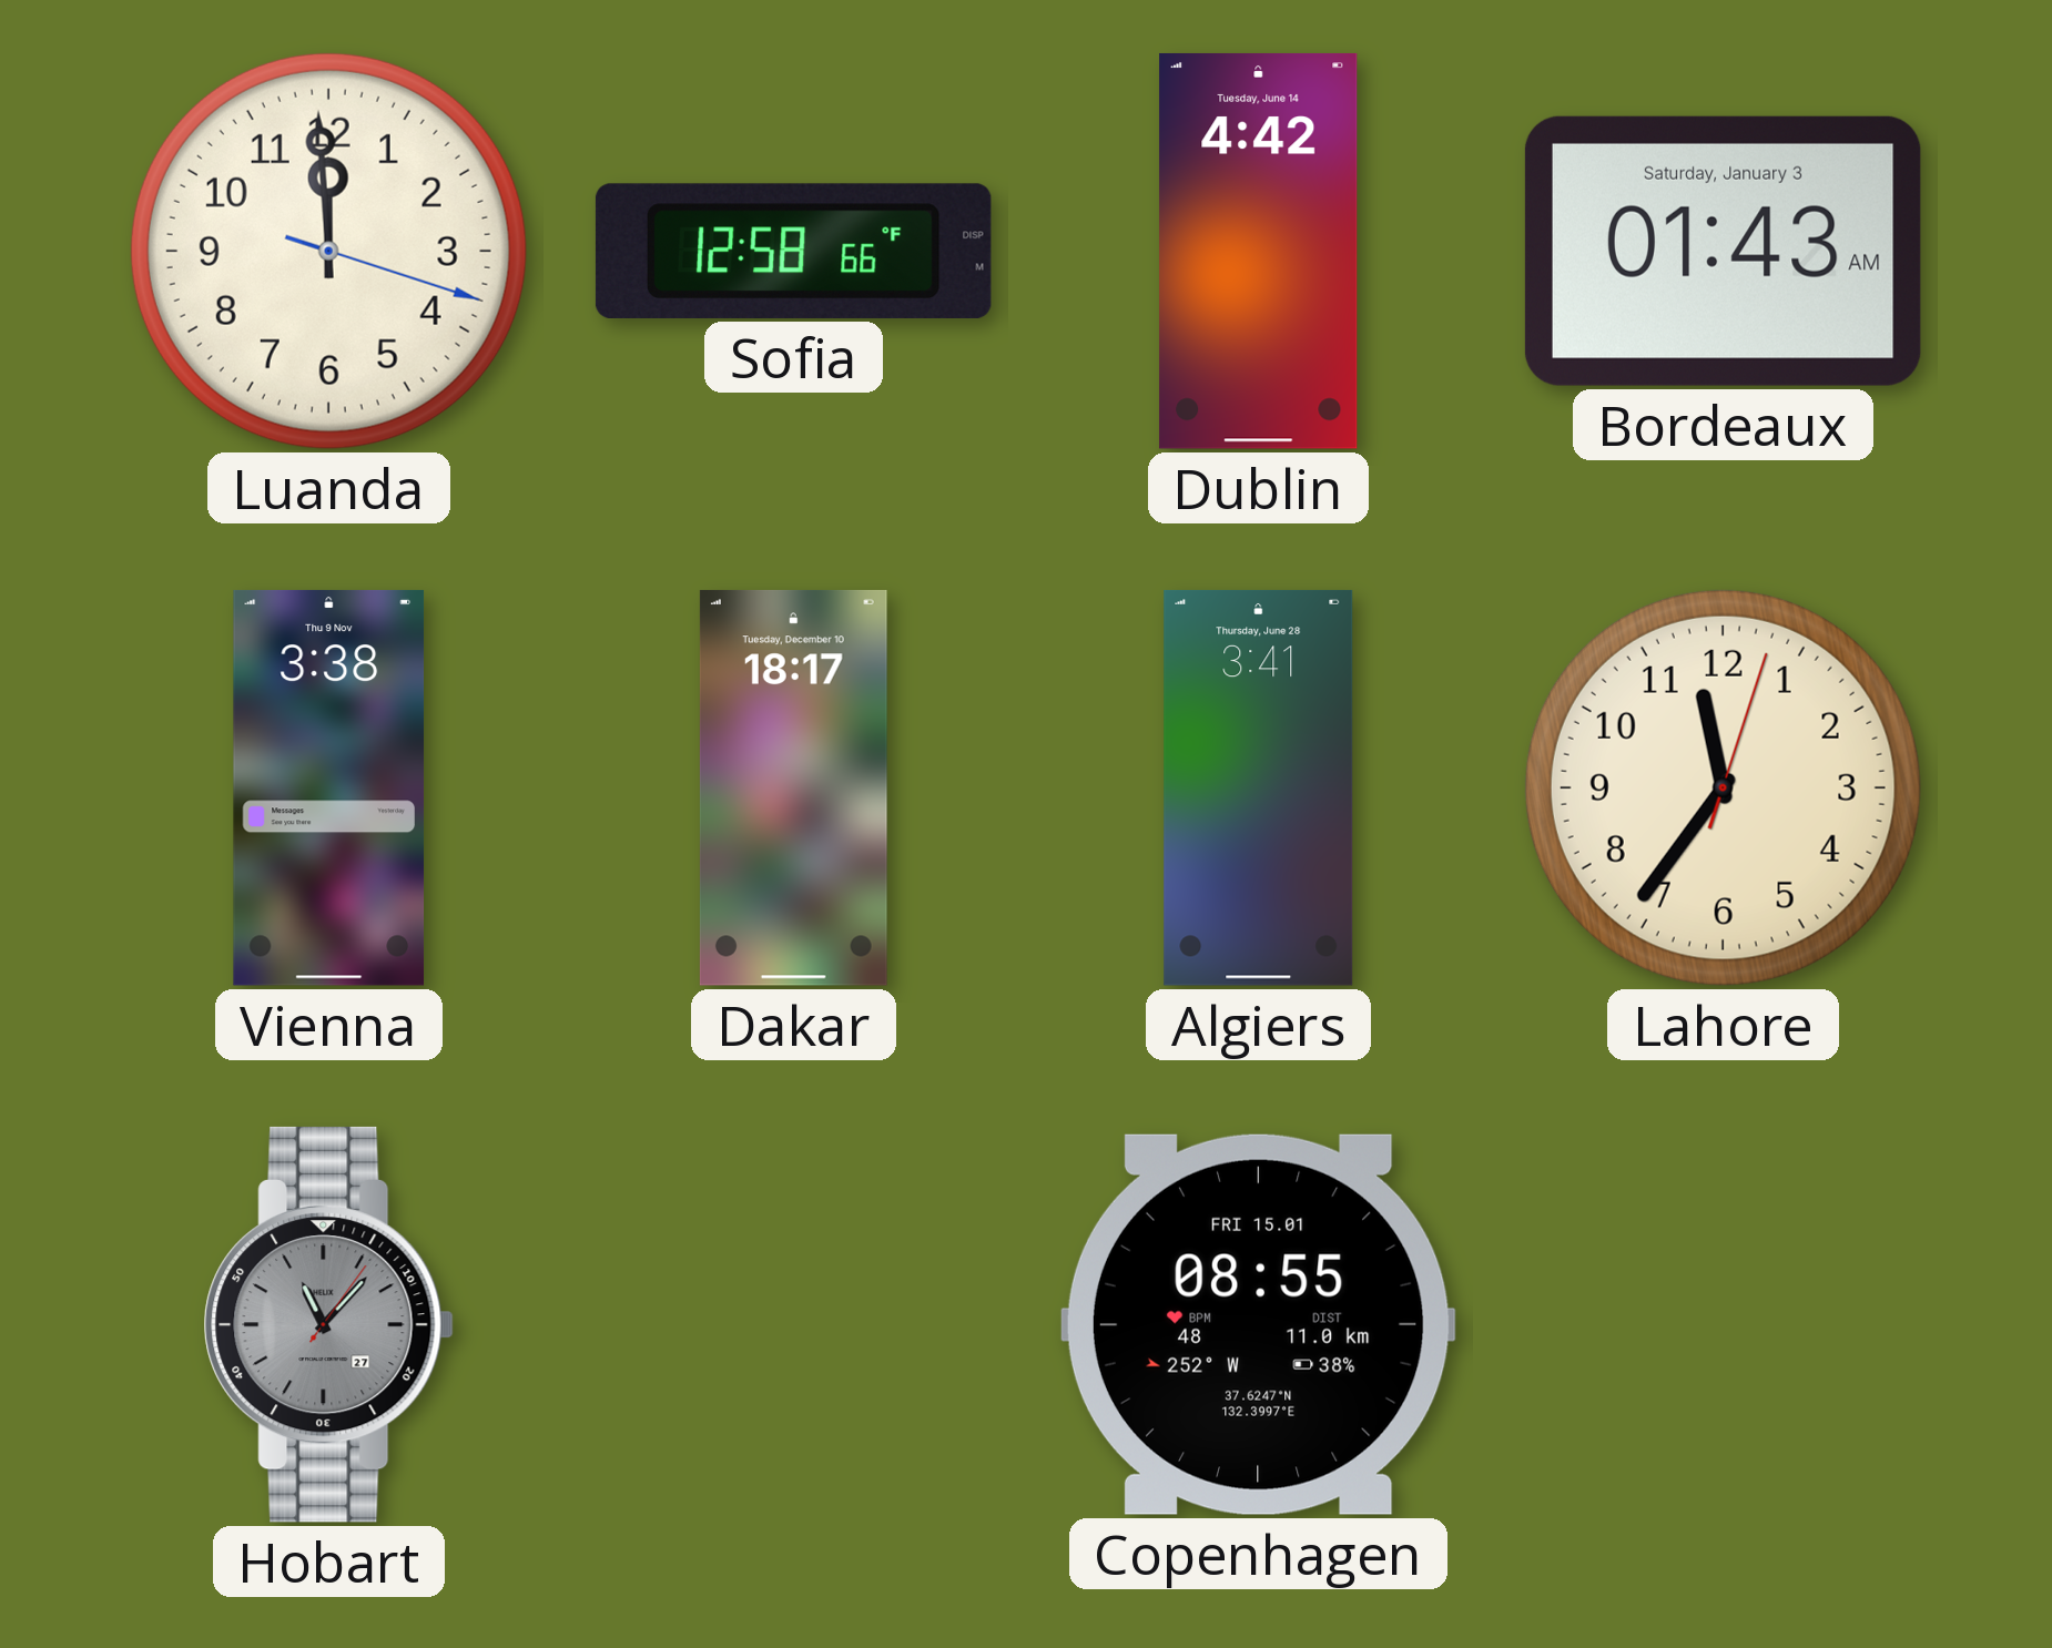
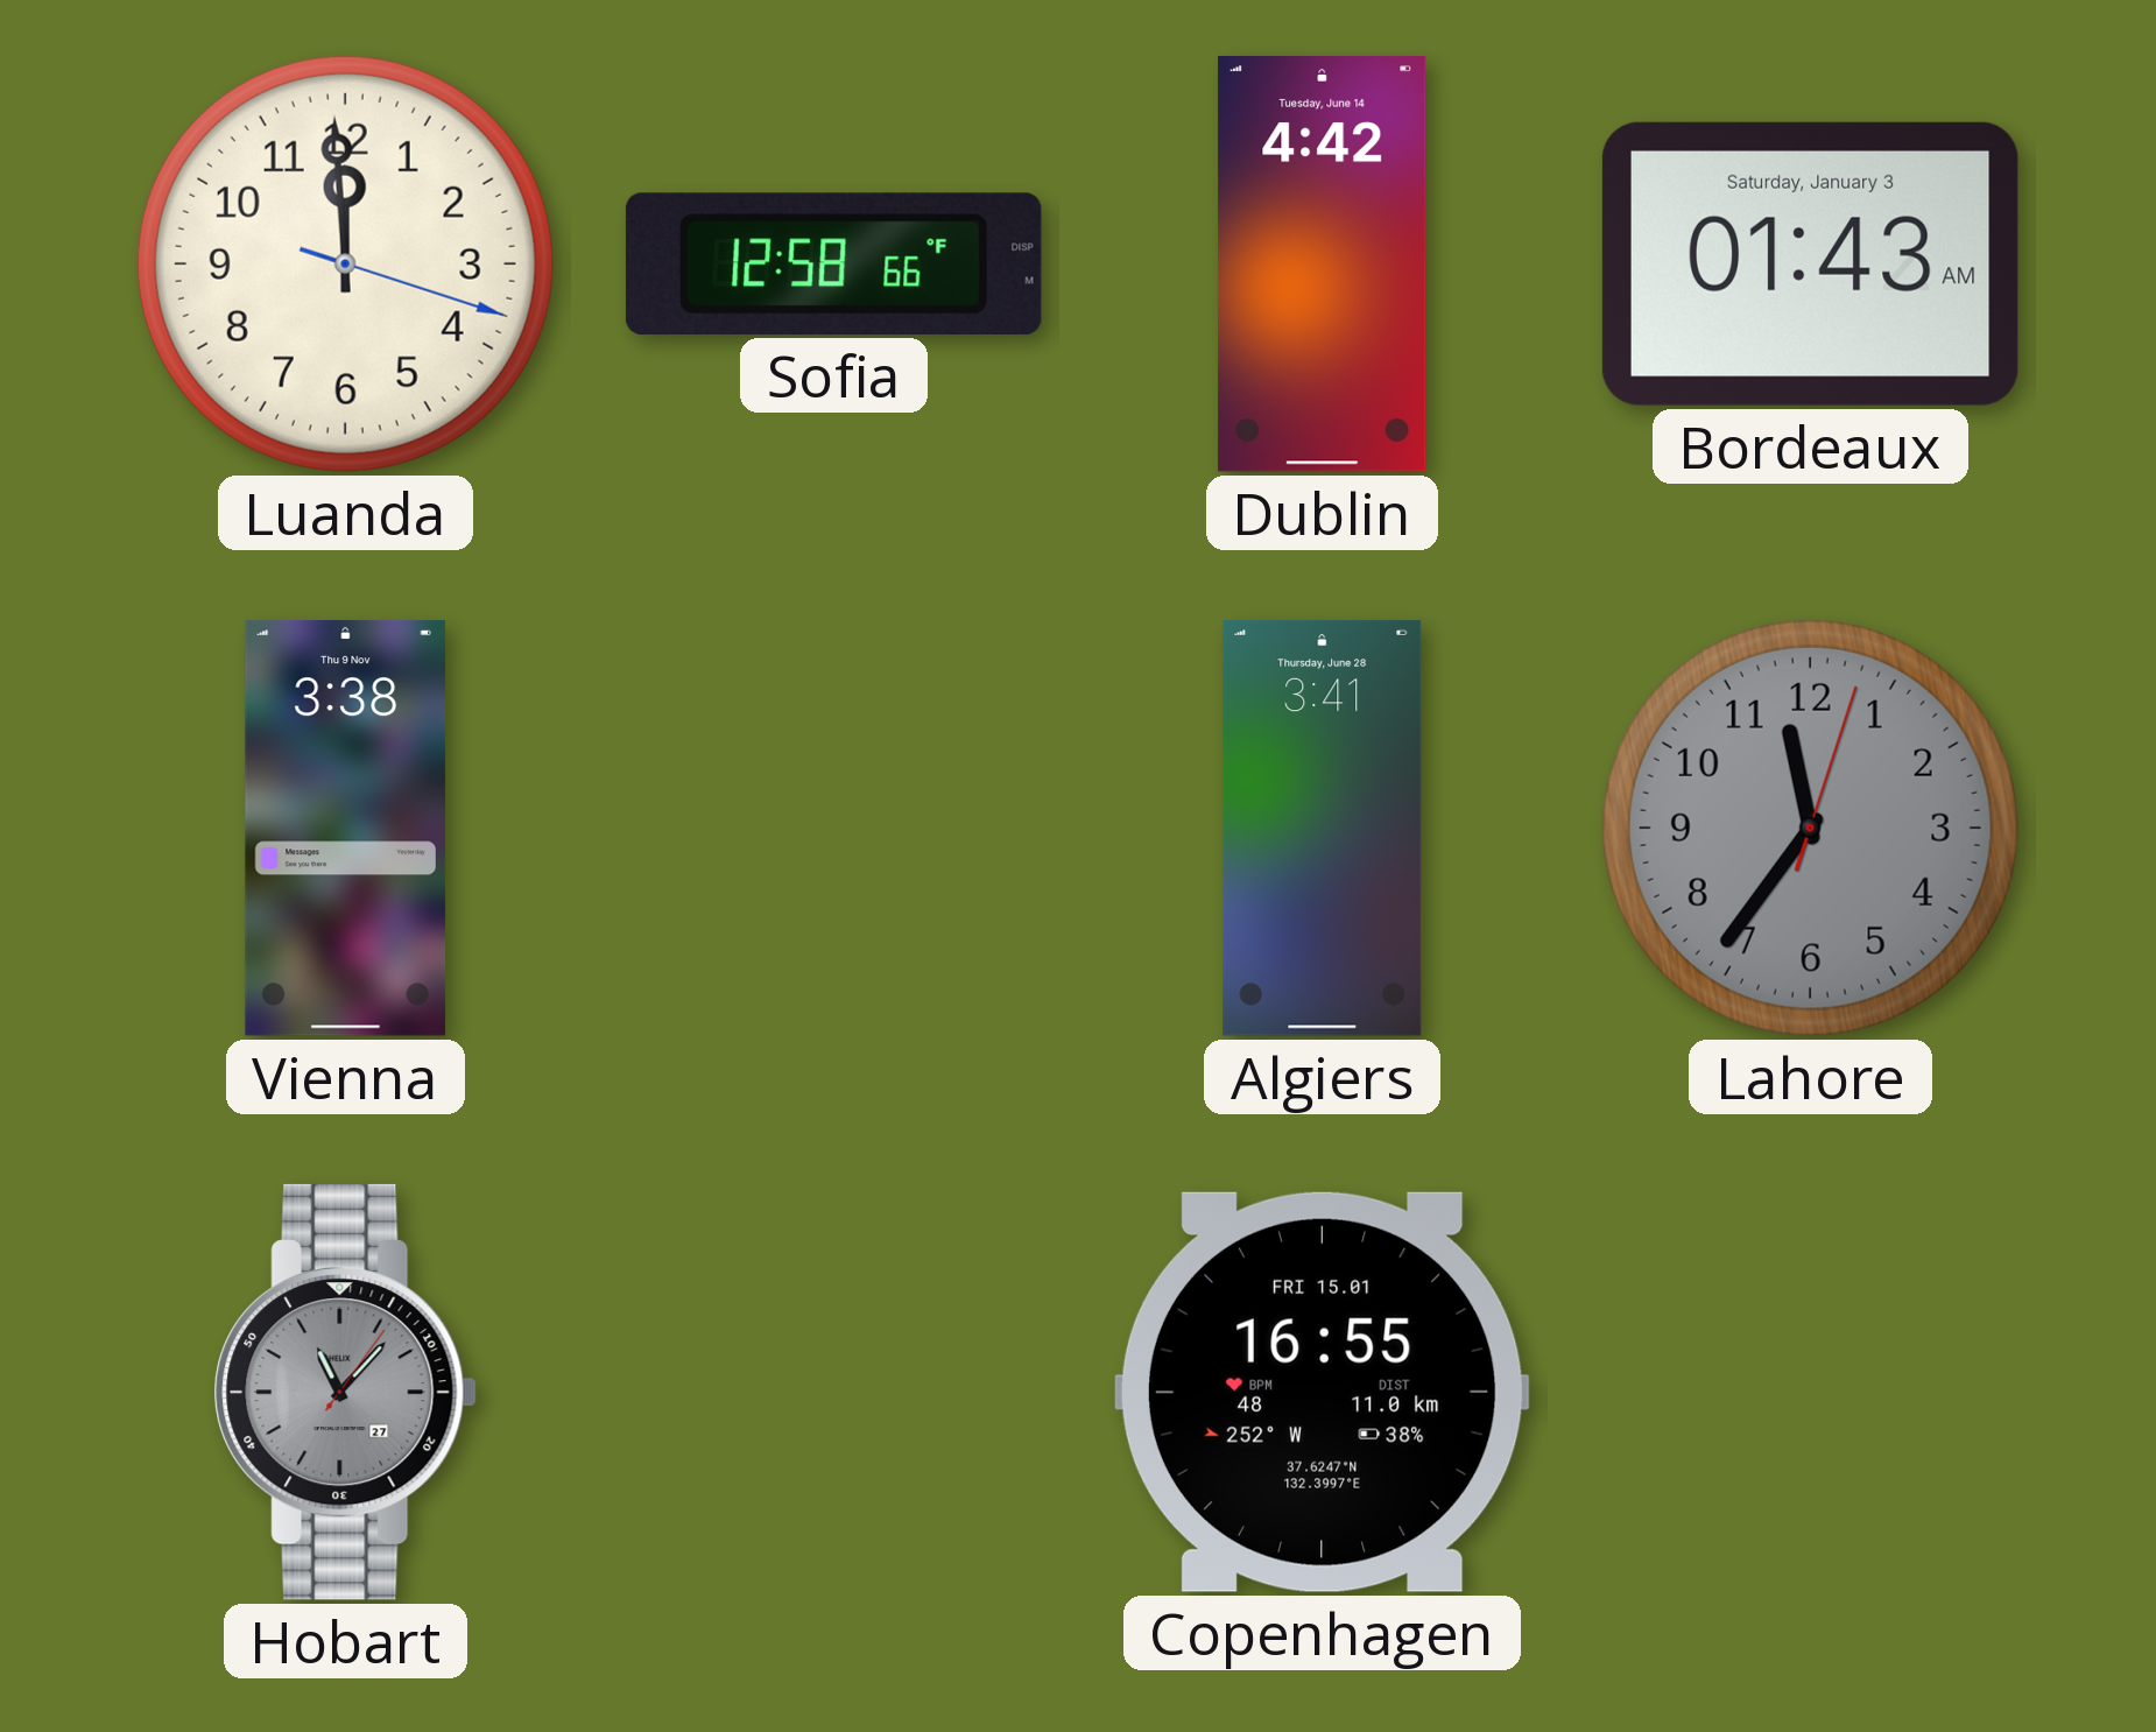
Dakar: 18:17 -> none
Lahore dial: cream -> grey
Copenhagen: 08:55 -> 16:55
